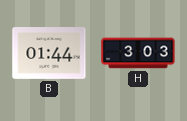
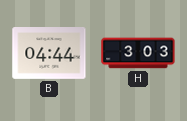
B: 01:44 -> 04:44
